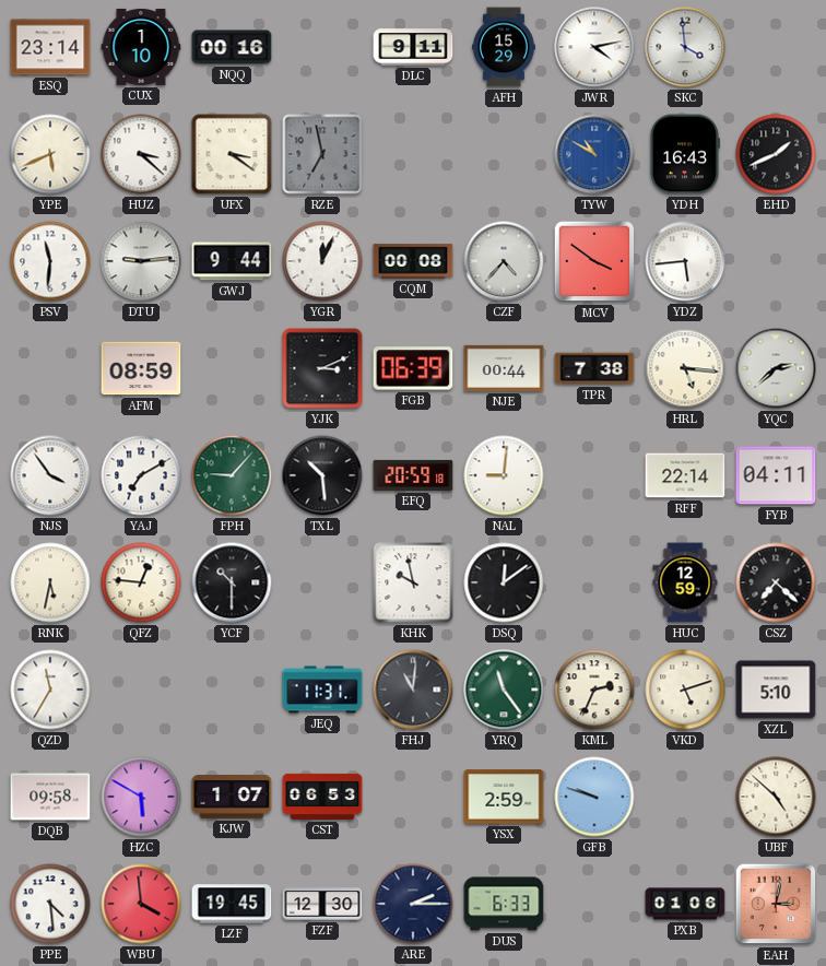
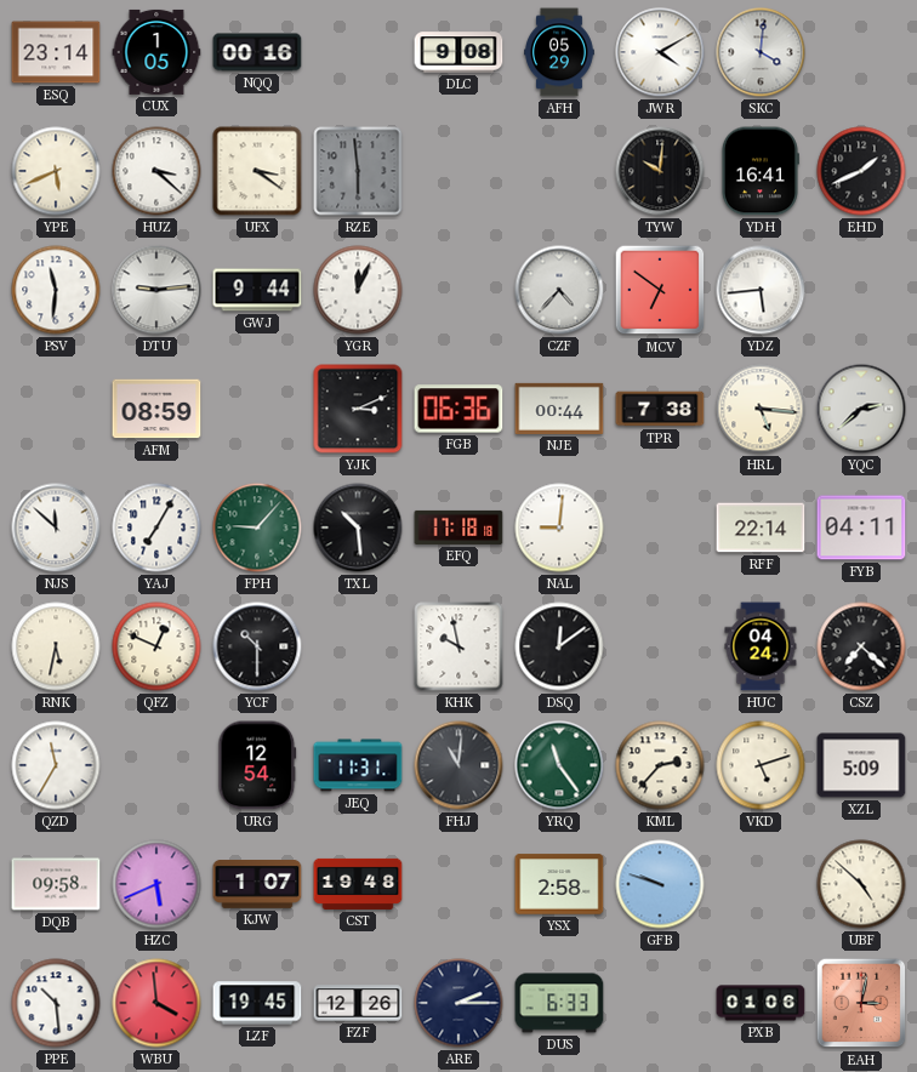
CUX: 1:10 -> 1:05
DLC: 9:11 -> 9:08
AFH: 15:29 -> 05:29
JWR: 4:13 -> 4:10
SKC: 3:59 -> 4:01
RZE: 6:58 -> 5:59
TYW: 10:50 -> 10:01
TYW dial: blue -> black
YDH: 16:43 -> 16:41
CQM: 00:08 -> none
MCV: 3:51 -> 6:51
FGB: 06:39 -> 06:36
NJS: 3:54 -> 11:52
YAJ: 7:10 -> 7:05
EFQ: 20:59 -> 17:18
QFZ: 12:46 -> 12:49
HUC: 12:59 -> 04:24
URG: none -> 12:54
KML: 2:34 -> 2:37
XZL: 5:10 -> 5:09
HZC: 5:50 -> 5:41
CST: 06:53 -> 19:48
YSX: 2:59 -> 2:58
PPE: 4:29 -> 10:29
FZF: 12:30 -> 12:26
